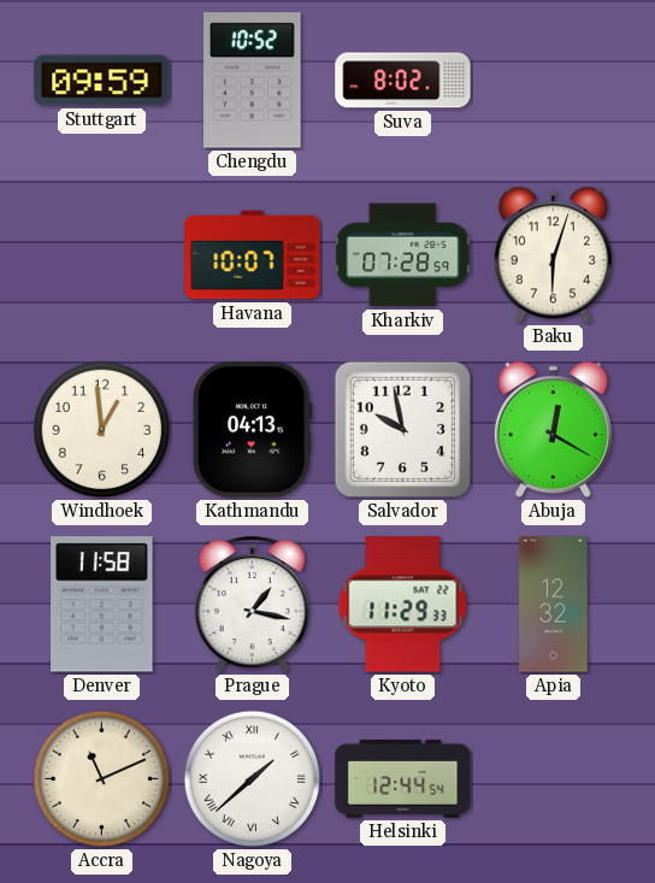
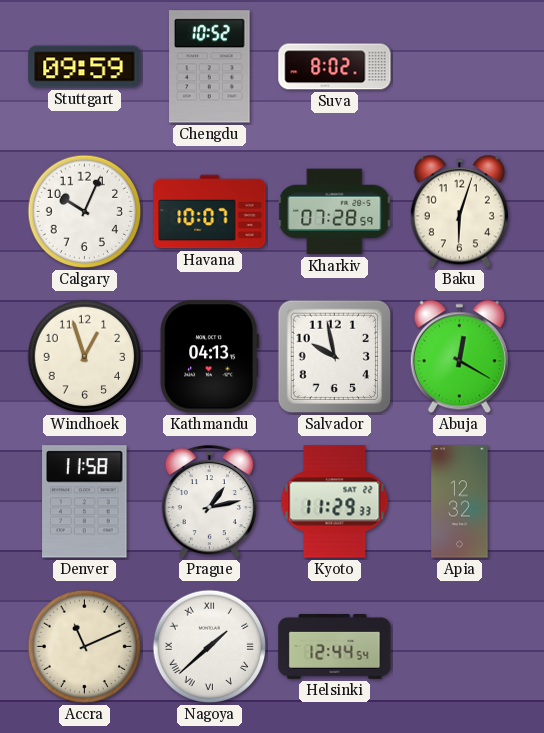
Calgary: none -> 10:04
Windhoek: 12:59 -> 12:57
Prague: 1:17 -> 1:13
